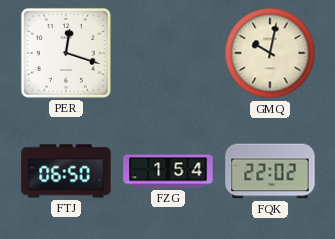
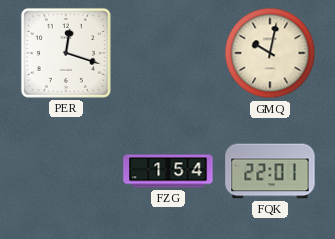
FTJ: 06:50 -> none
FQK: 22:02 -> 22:01
